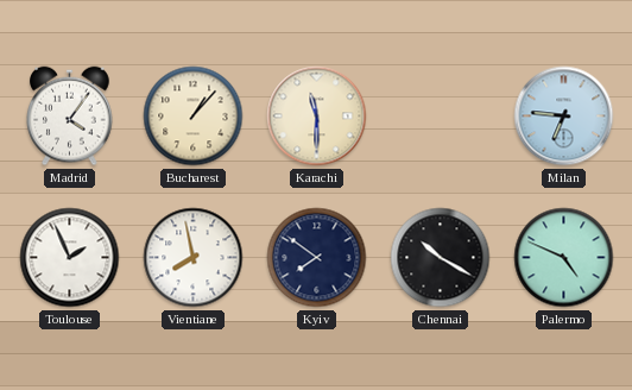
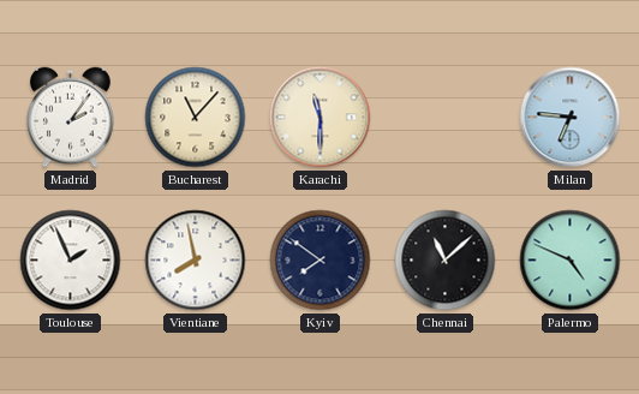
Madrid: 4:06 -> 2:06
Bucharest: 1:07 -> 11:07
Chennai: 10:20 -> 11:08
